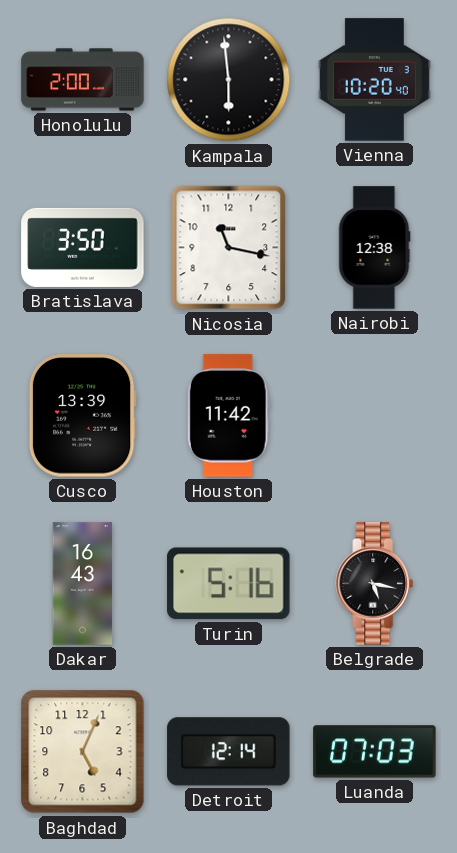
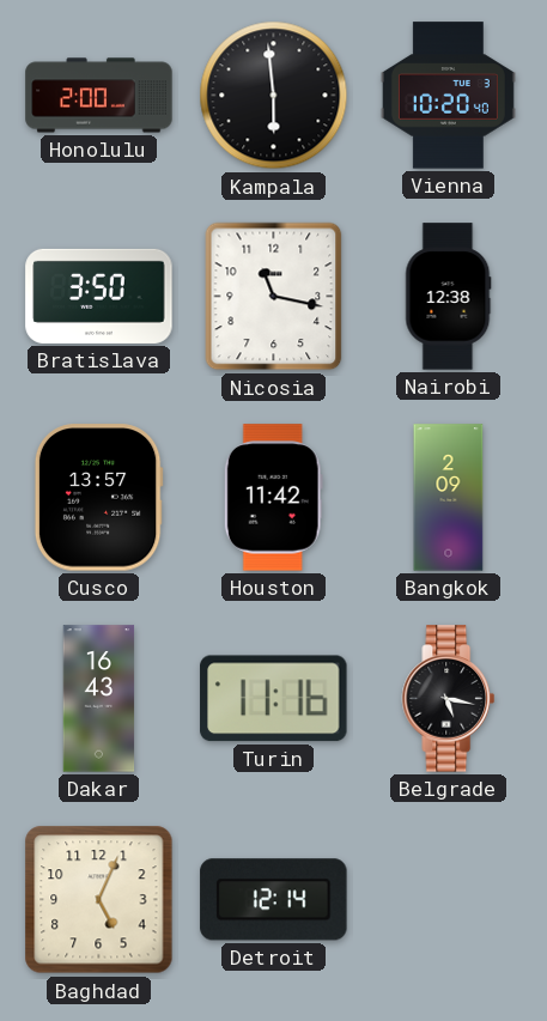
Cusco: 13:39 -> 13:57
Bangkok: none -> 2:09
Turin: 5:16 -> 11:16
Luanda: 07:03 -> none
